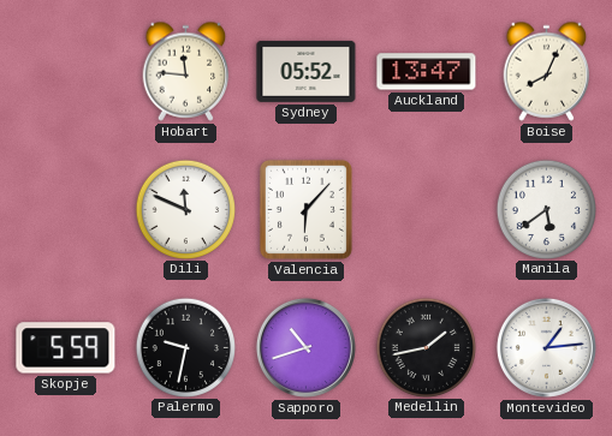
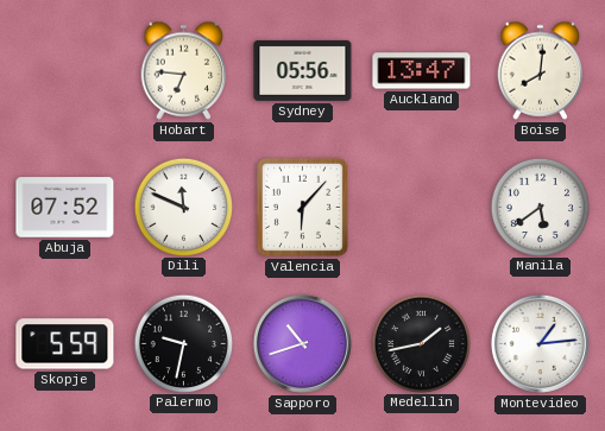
Hobart: 11:46 -> 6:46
Sydney: 05:52 -> 05:56
Boise: 8:04 -> 8:01
Abuja: none -> 07:52
